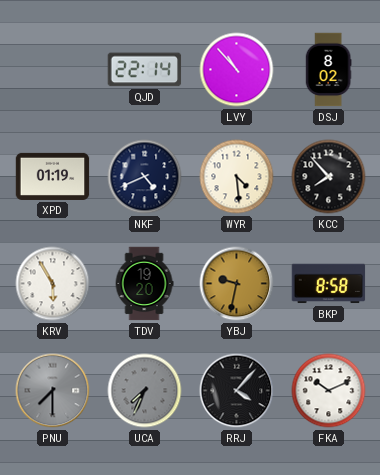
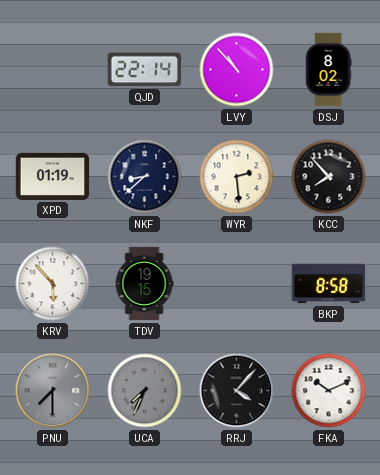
NKF: 4:41 -> 8:38
WYR: 4:29 -> 2:29
KRV: 5:55 -> 5:53
TDV: 19:20 -> 19:15
YBJ: 9:32 -> none
